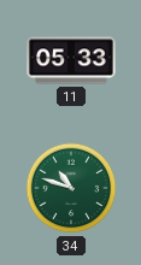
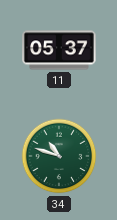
11: 05:33 -> 05:37
